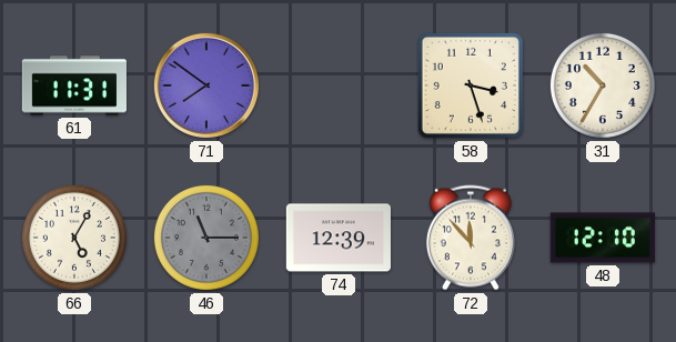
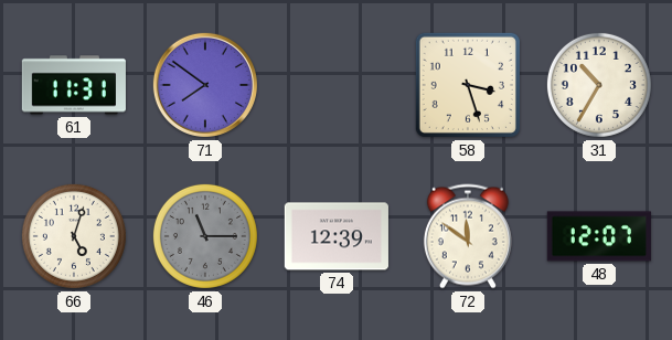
66: 5:05 -> 5:03
72: 11:53 -> 11:51
48: 12:10 -> 12:07
